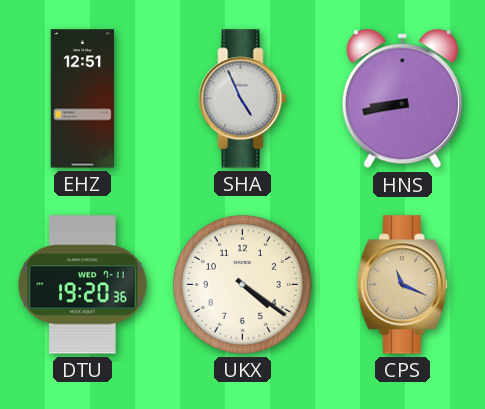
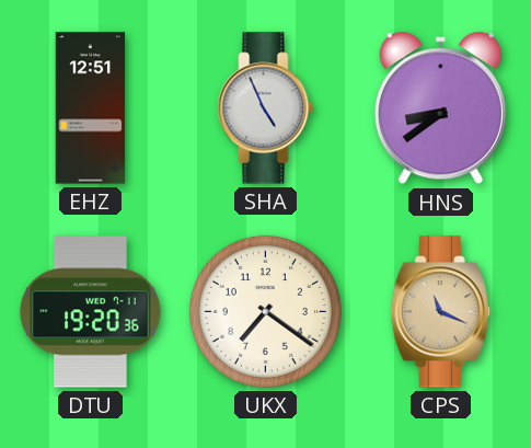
HNS: 8:43 -> 8:39
UKX: 4:21 -> 7:21
